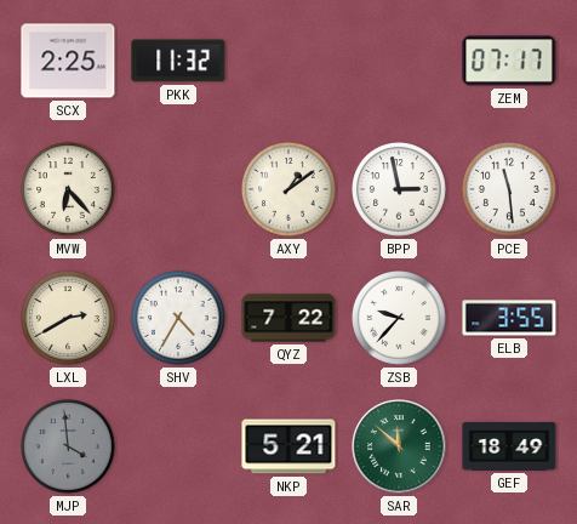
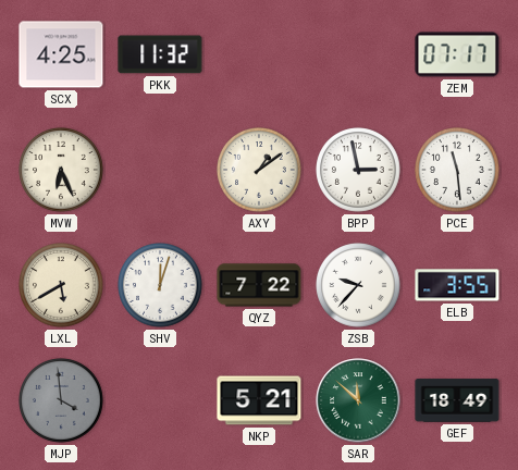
SCX: 2:25 -> 4:25
MVW: 6:23 -> 6:26
LXL: 2:40 -> 5:40
SHV: 4:35 -> 12:03
